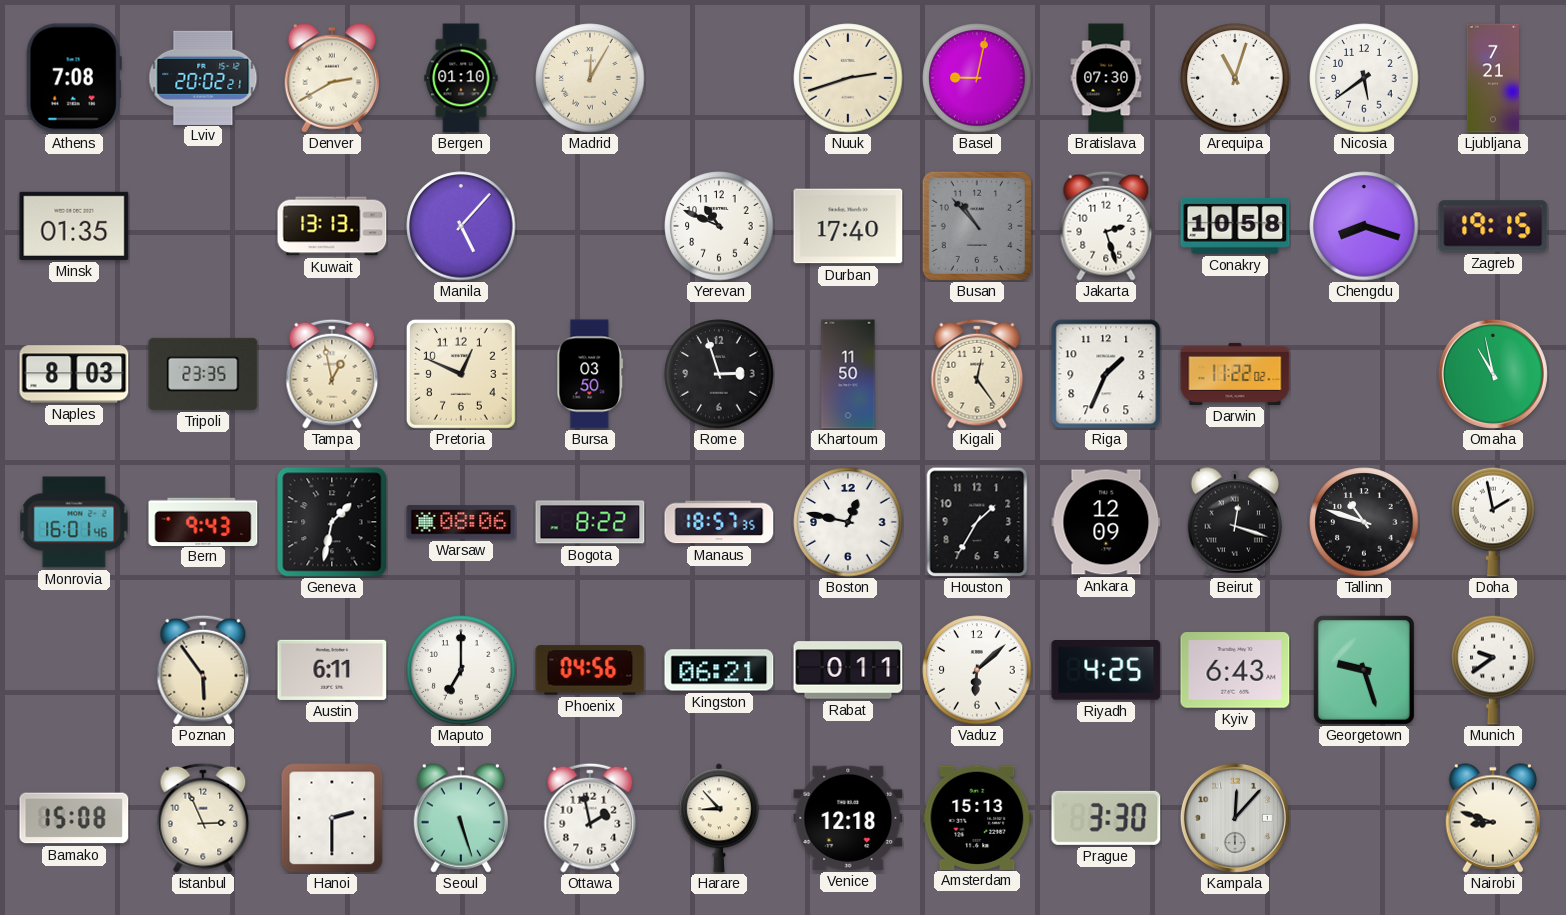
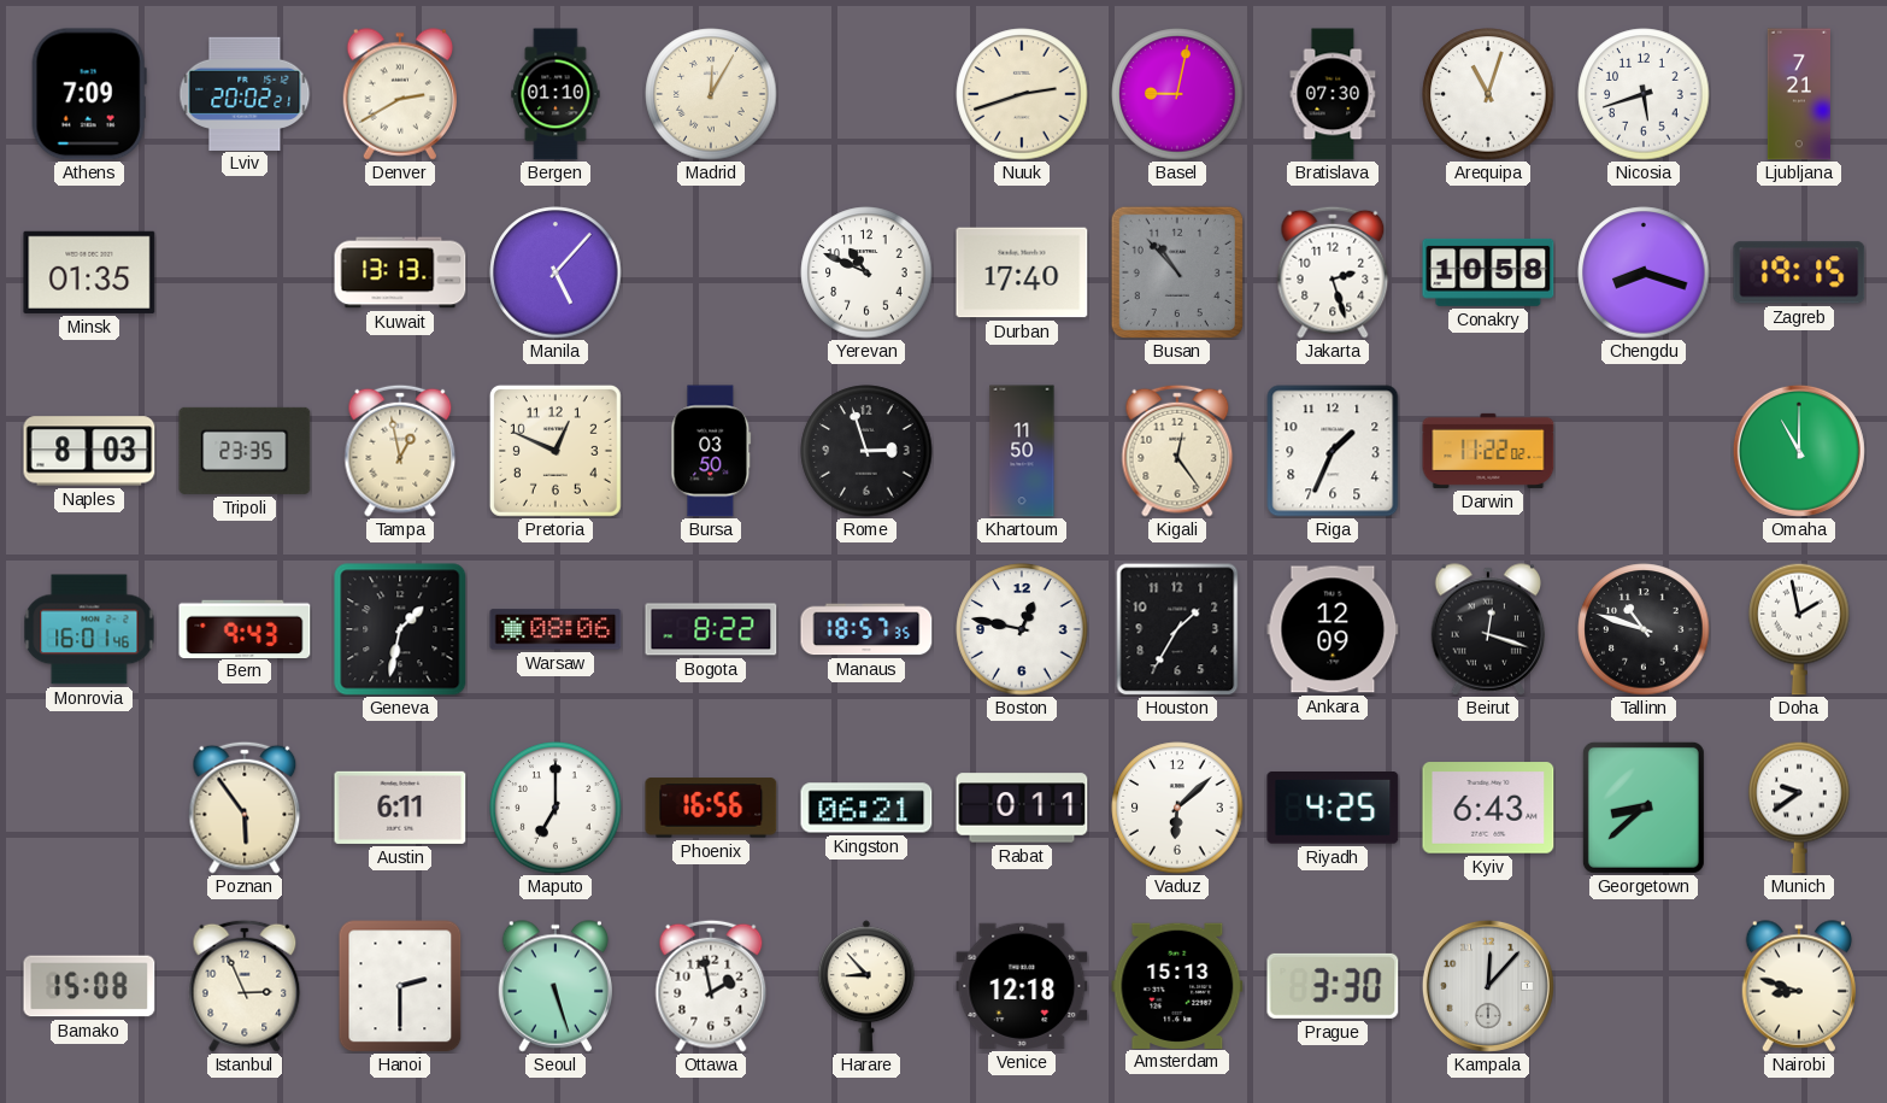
Athens: 7:08 -> 7:09
Nicosia: 5:39 -> 5:42
Omaha: 10:58 -> 11:00
Phoenix: 04:56 -> 16:56
Georgetown: 9:27 -> 8:38
